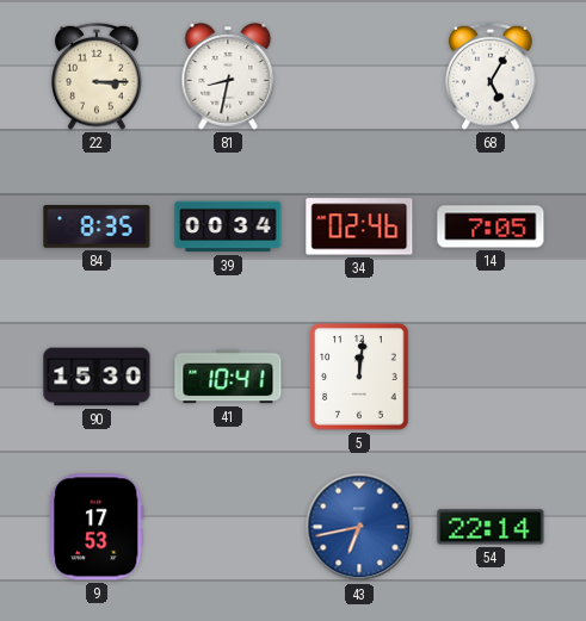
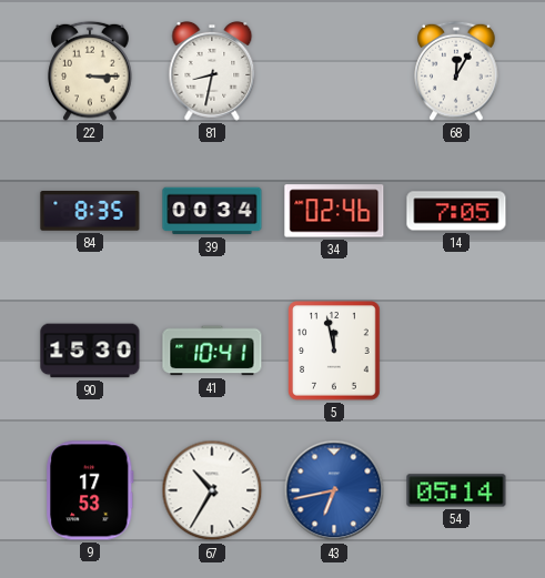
68: 5:05 -> 12:05
5: 12:01 -> 11:58
67: none -> 10:35
54: 22:14 -> 05:14
